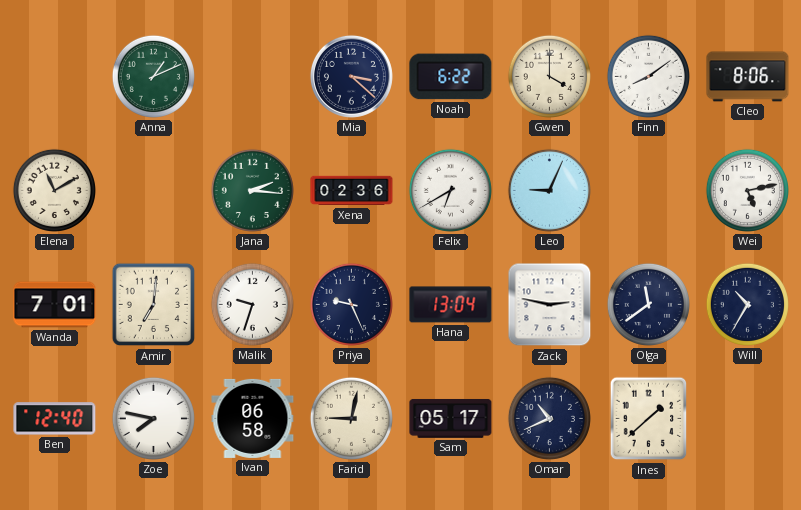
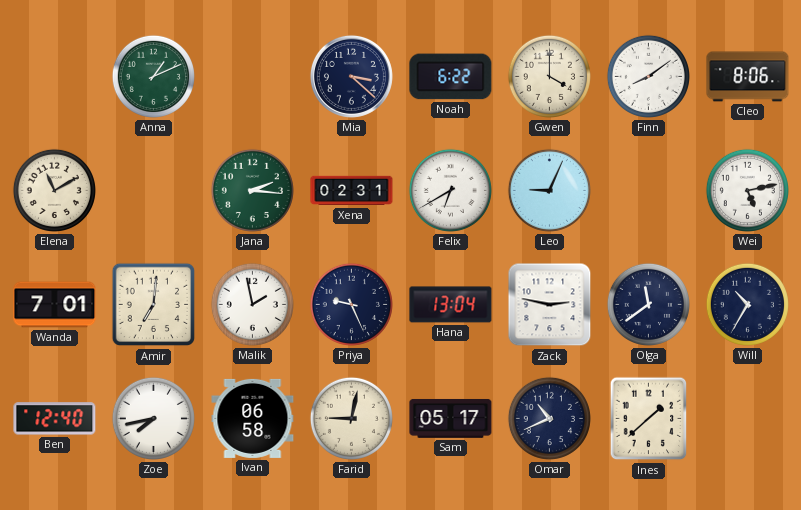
Xena: 02:36 -> 02:31
Malik: 9:33 -> 1:58
Zoe: 7:47 -> 7:43
